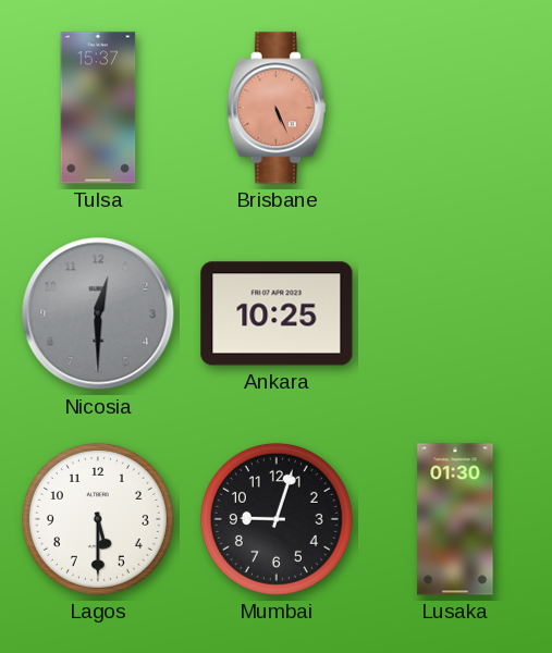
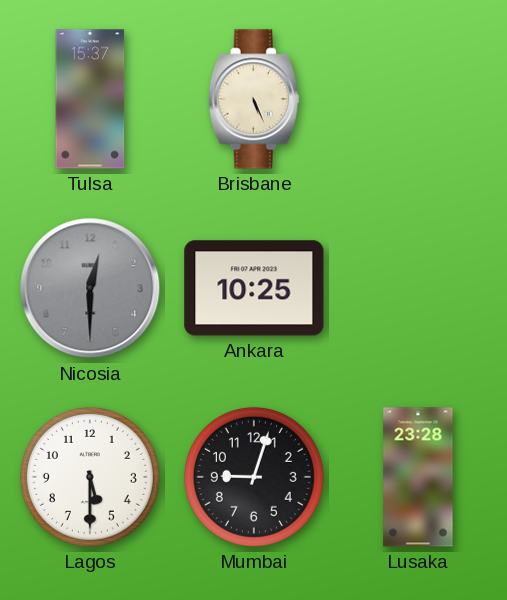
Brisbane dial: salmon -> cream
Lusaka: 01:30 -> 23:28
